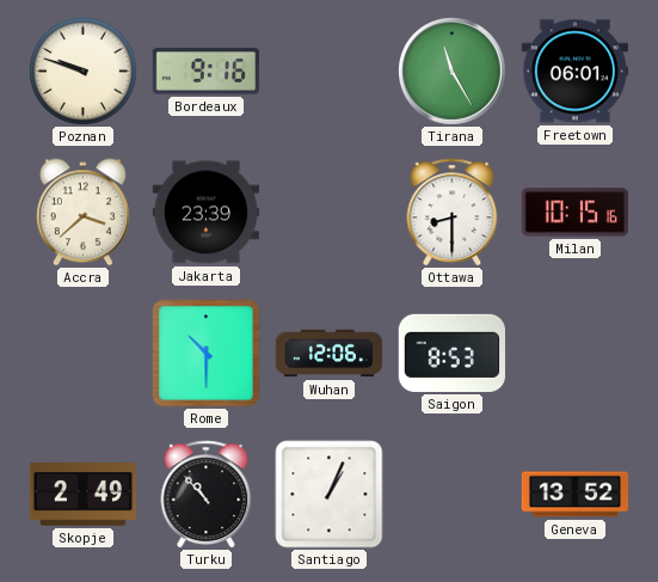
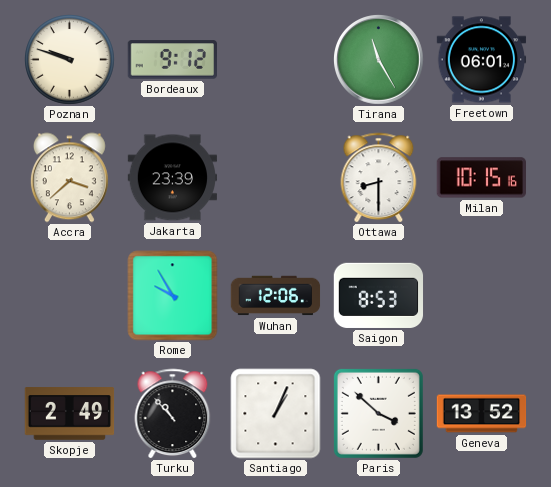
Bordeaux: 9:16 -> 9:12
Rome: 10:30 -> 9:55
Paris: none -> 3:52
